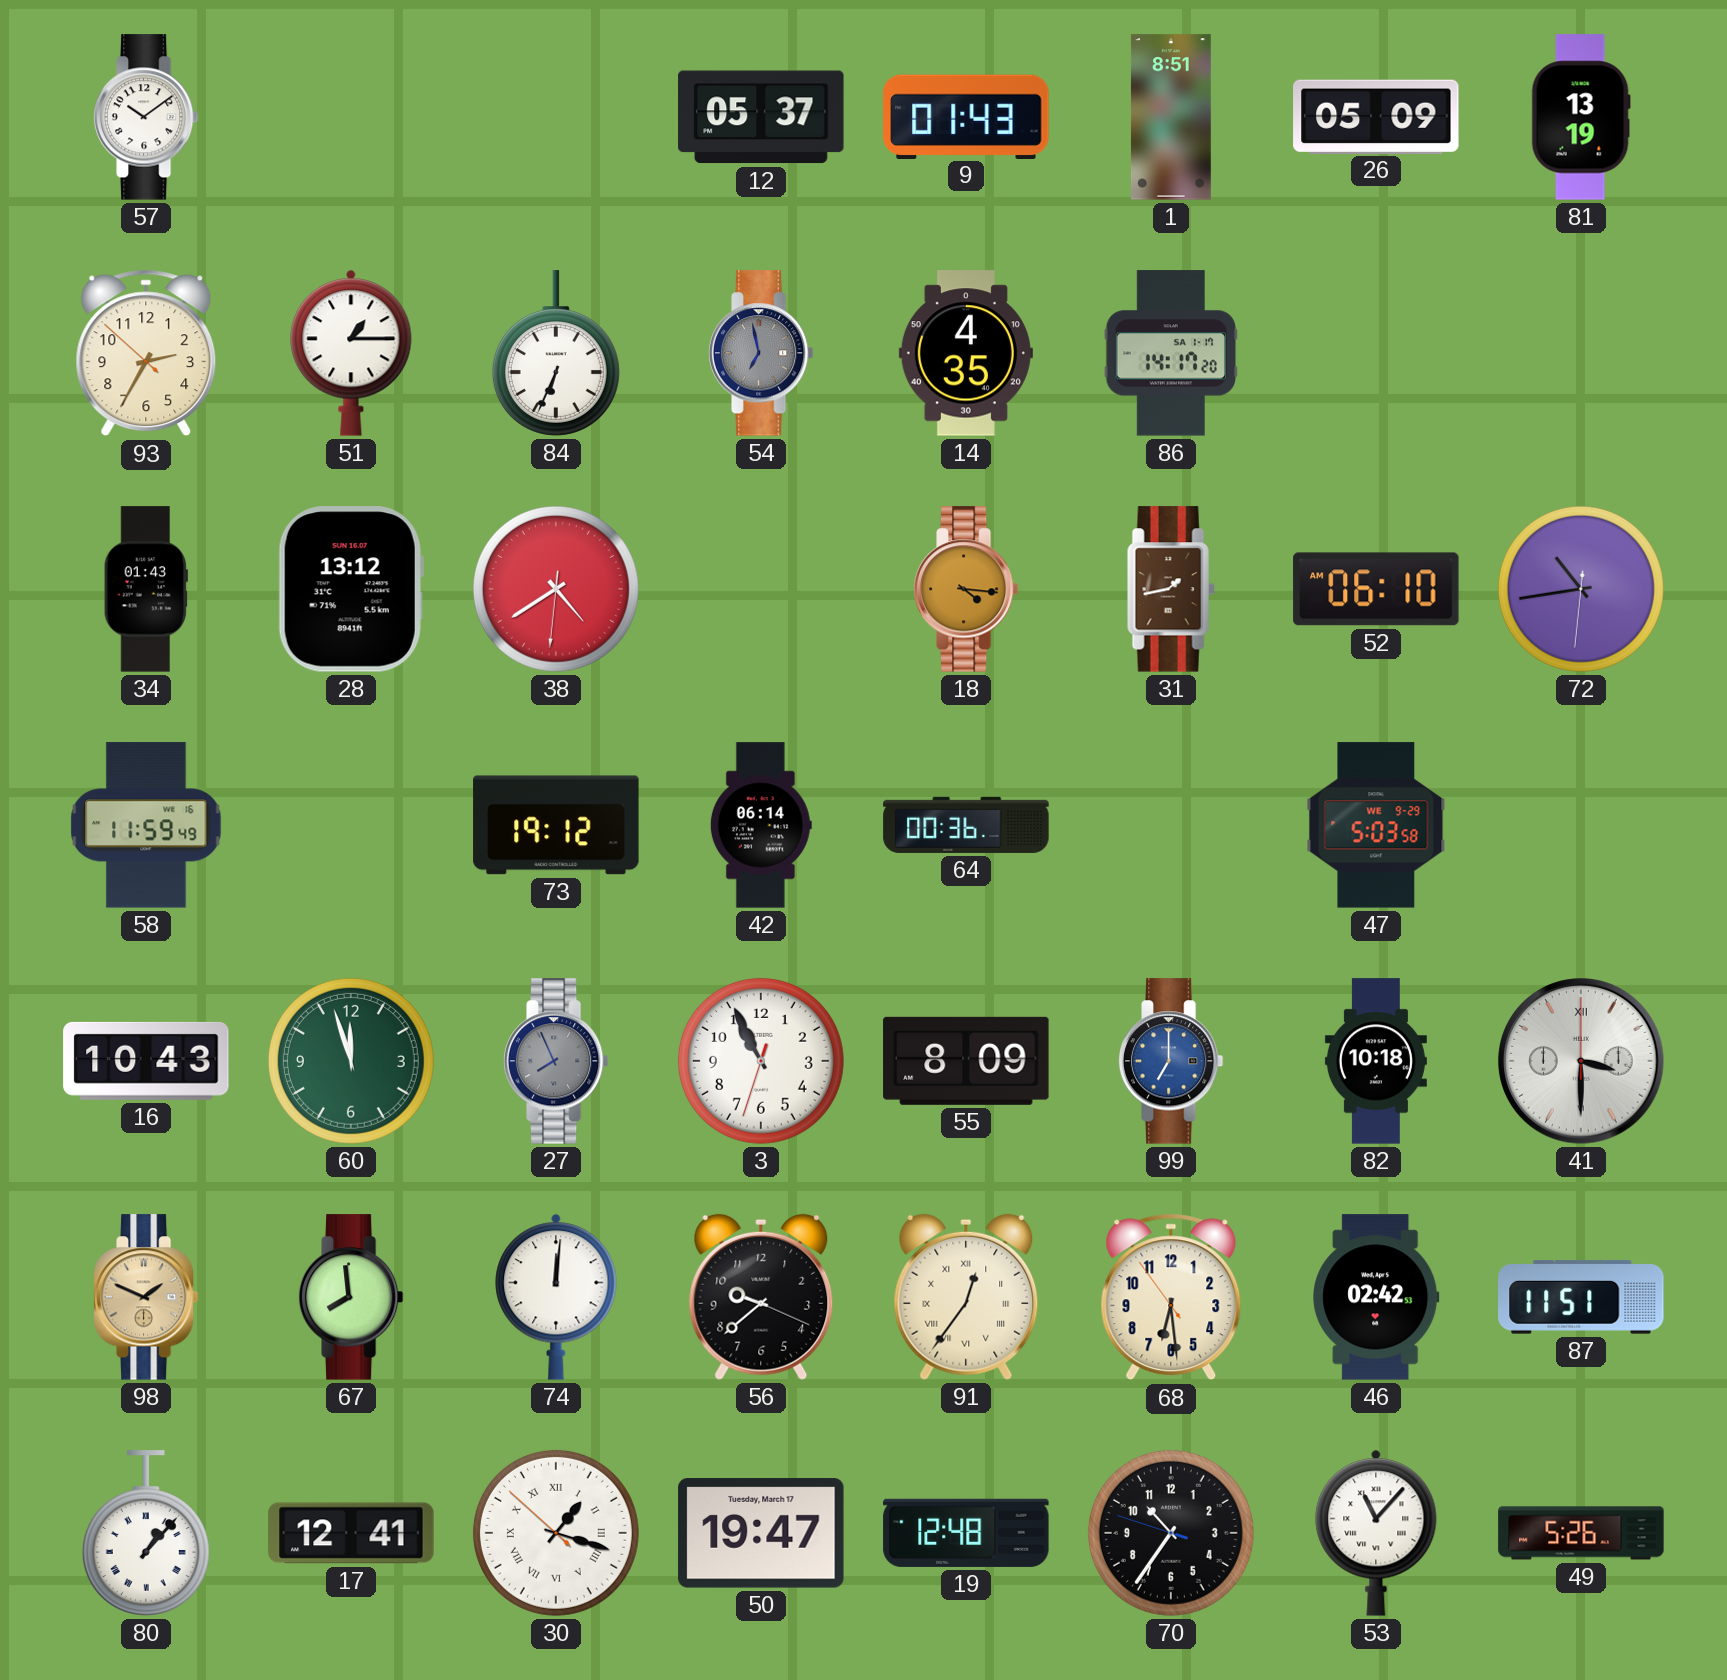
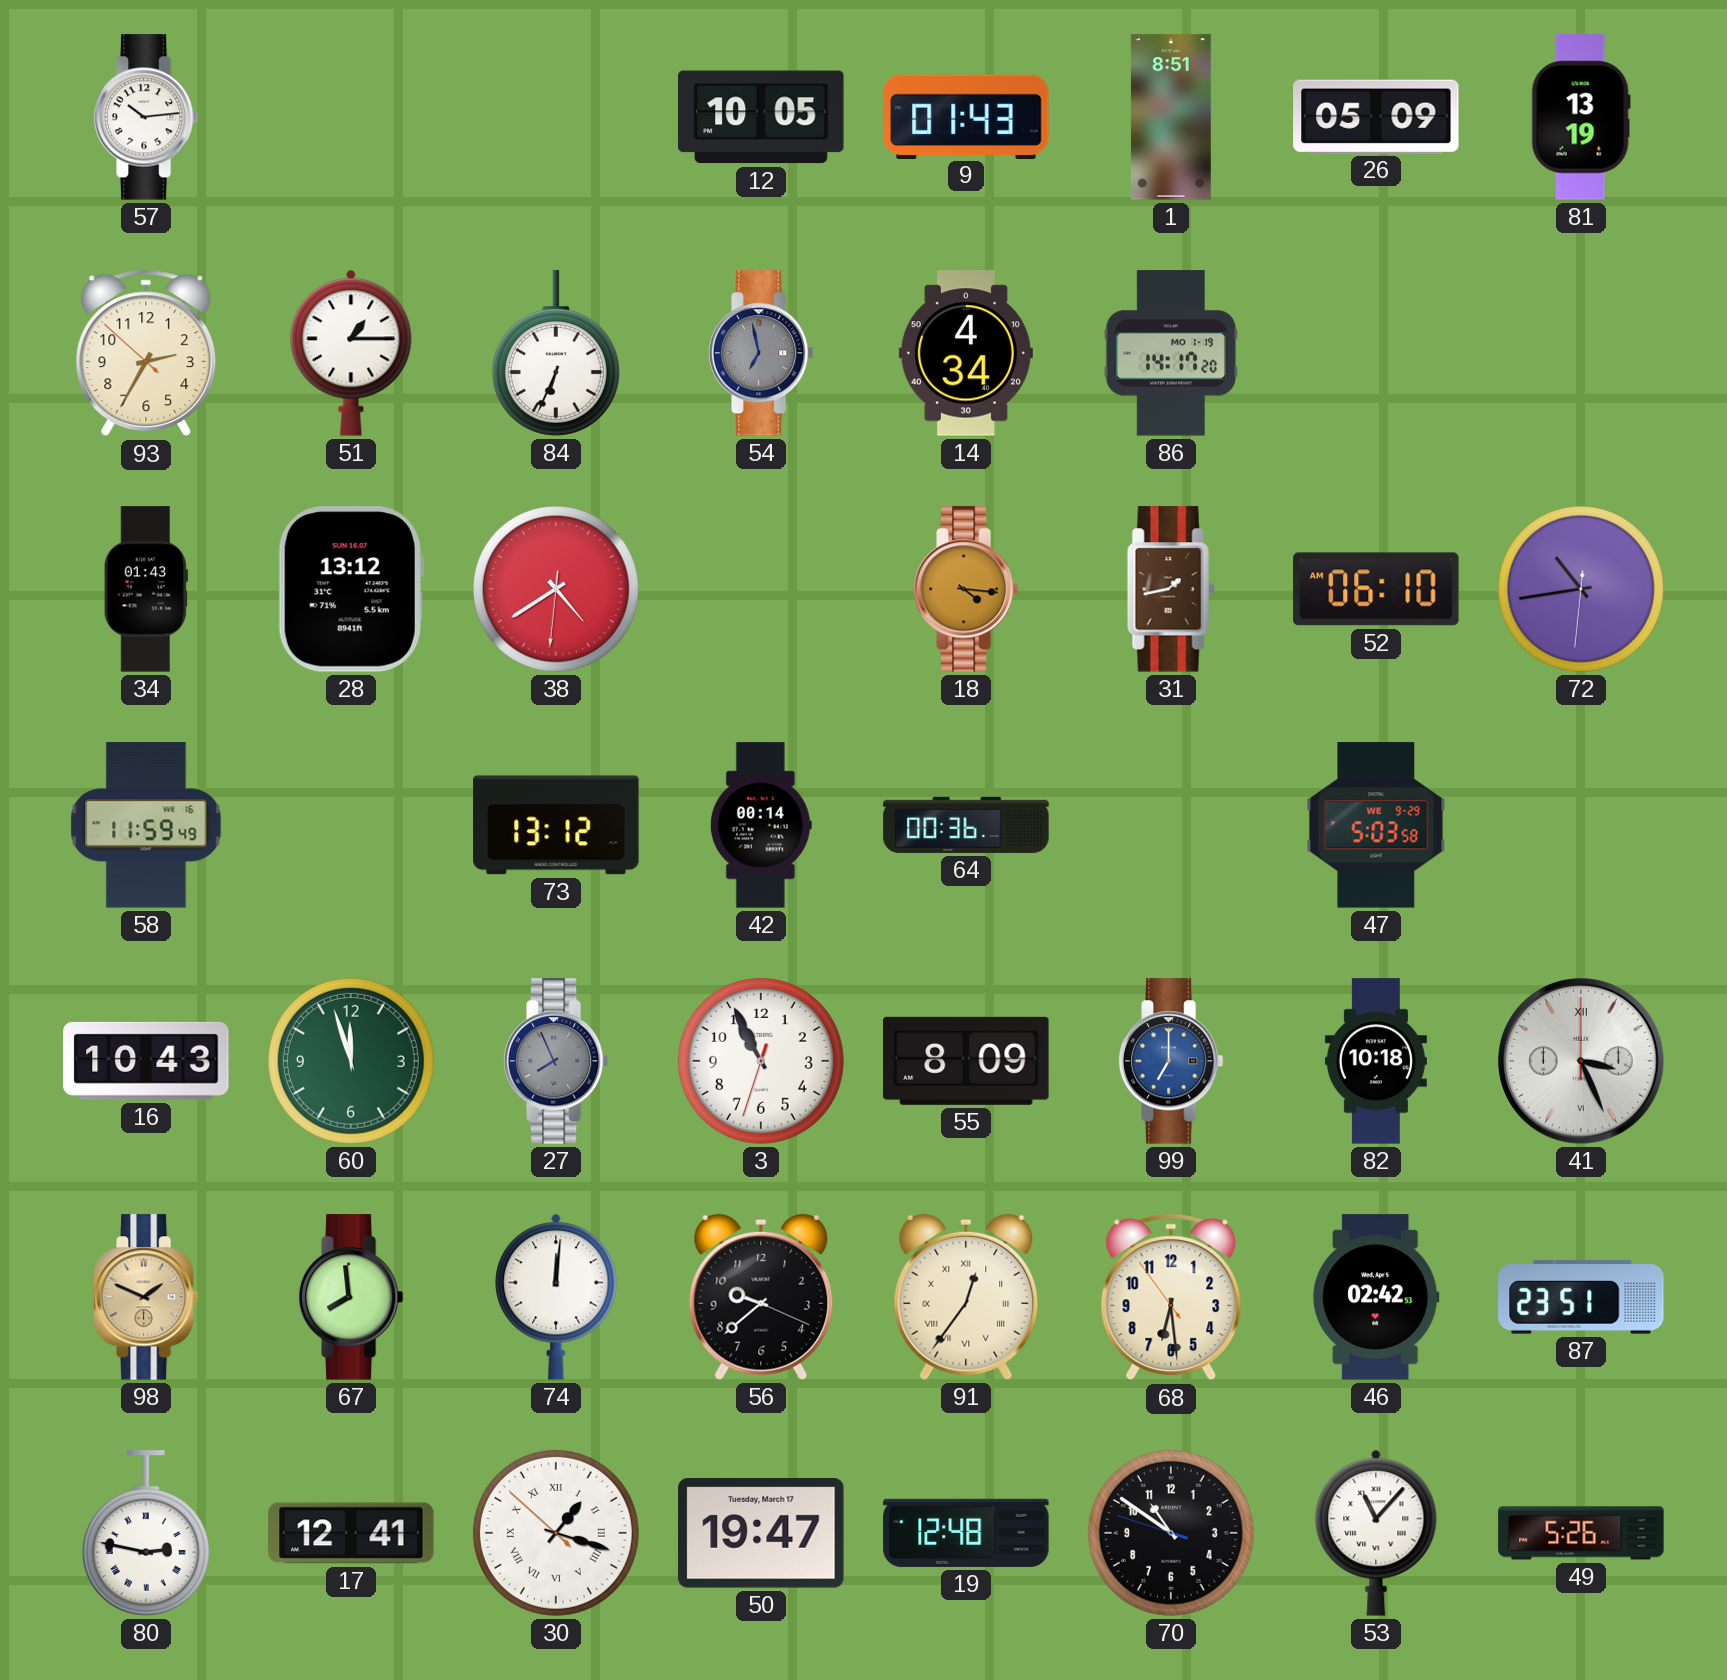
57: 10:09 -> 10:14
12: 05:37 -> 10:05
14: 4:35 -> 4:34
86 date: SA 1-17 -> MO 1-19
73: 19:12 -> 13:12
42: 06:14 -> 00:14
41: 3:30 -> 3:26
87: 11:51 -> 23:51
80: 1:07 -> 2:47
70: 10:35 -> 10:50
